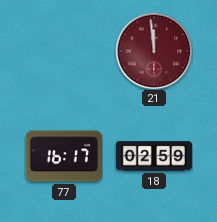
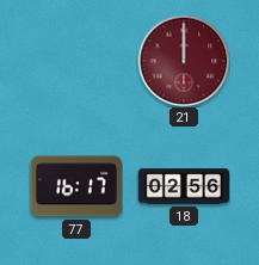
21: 11:59 -> 12:00
18: 02:59 -> 02:56
